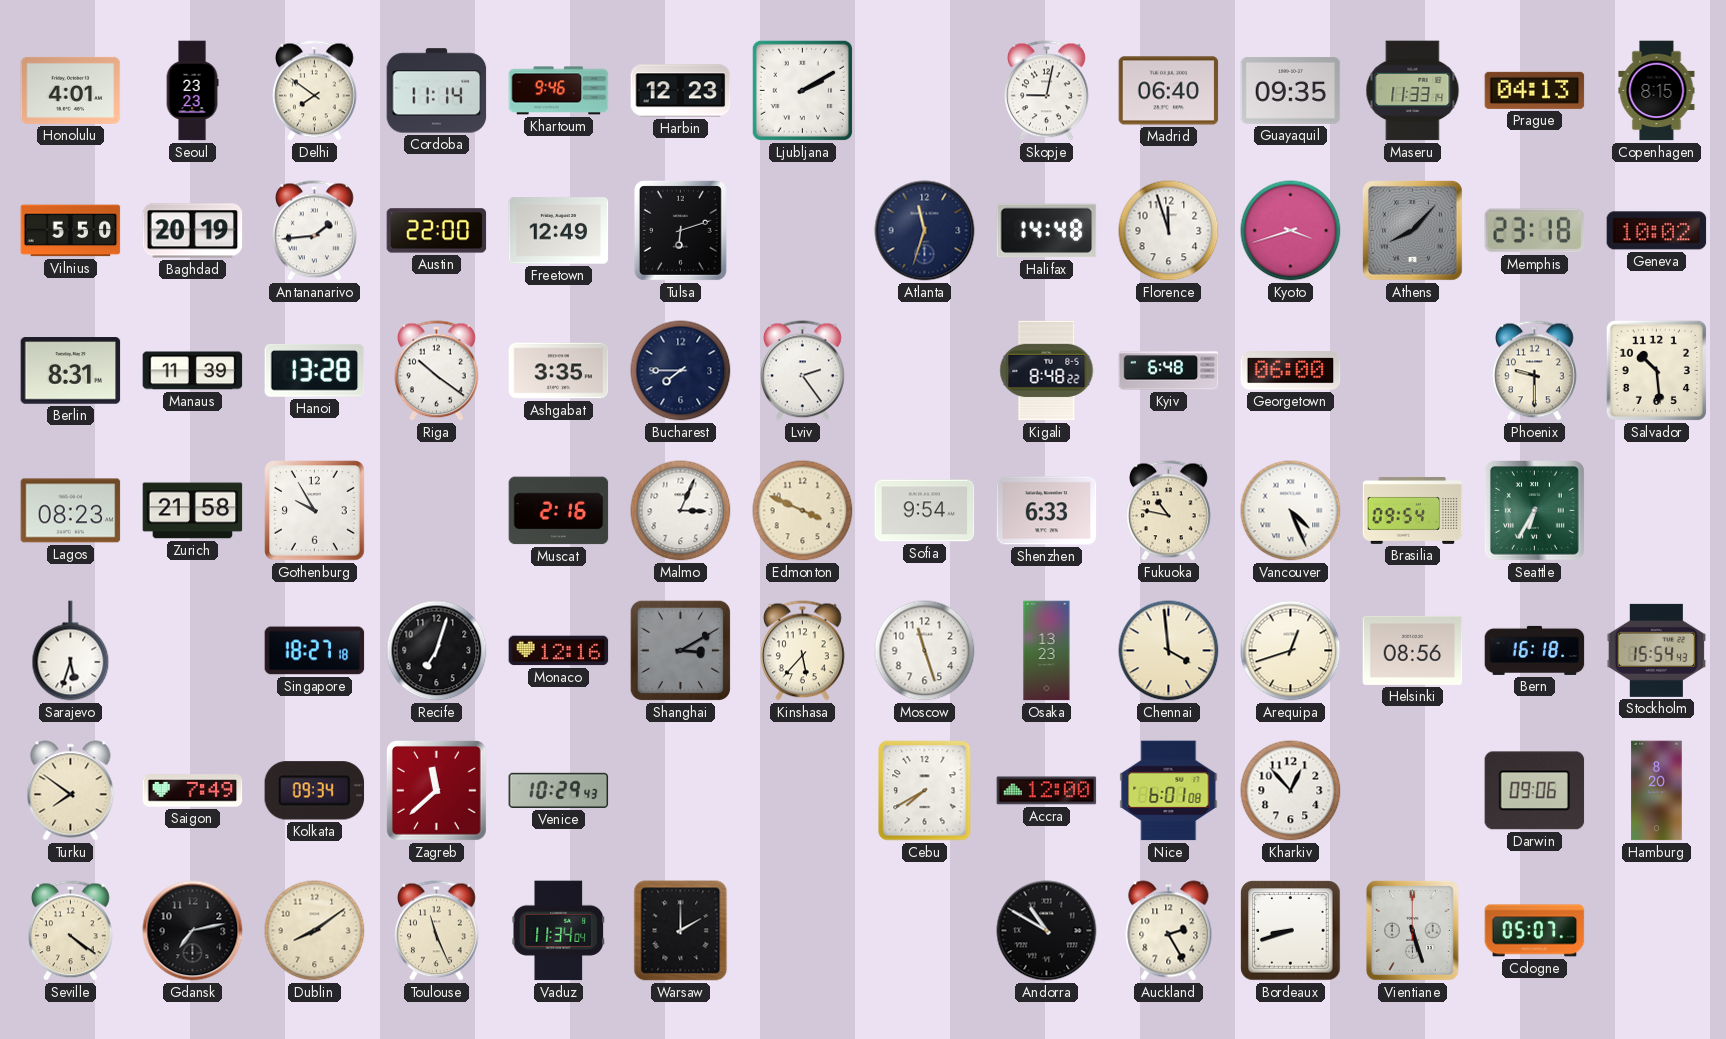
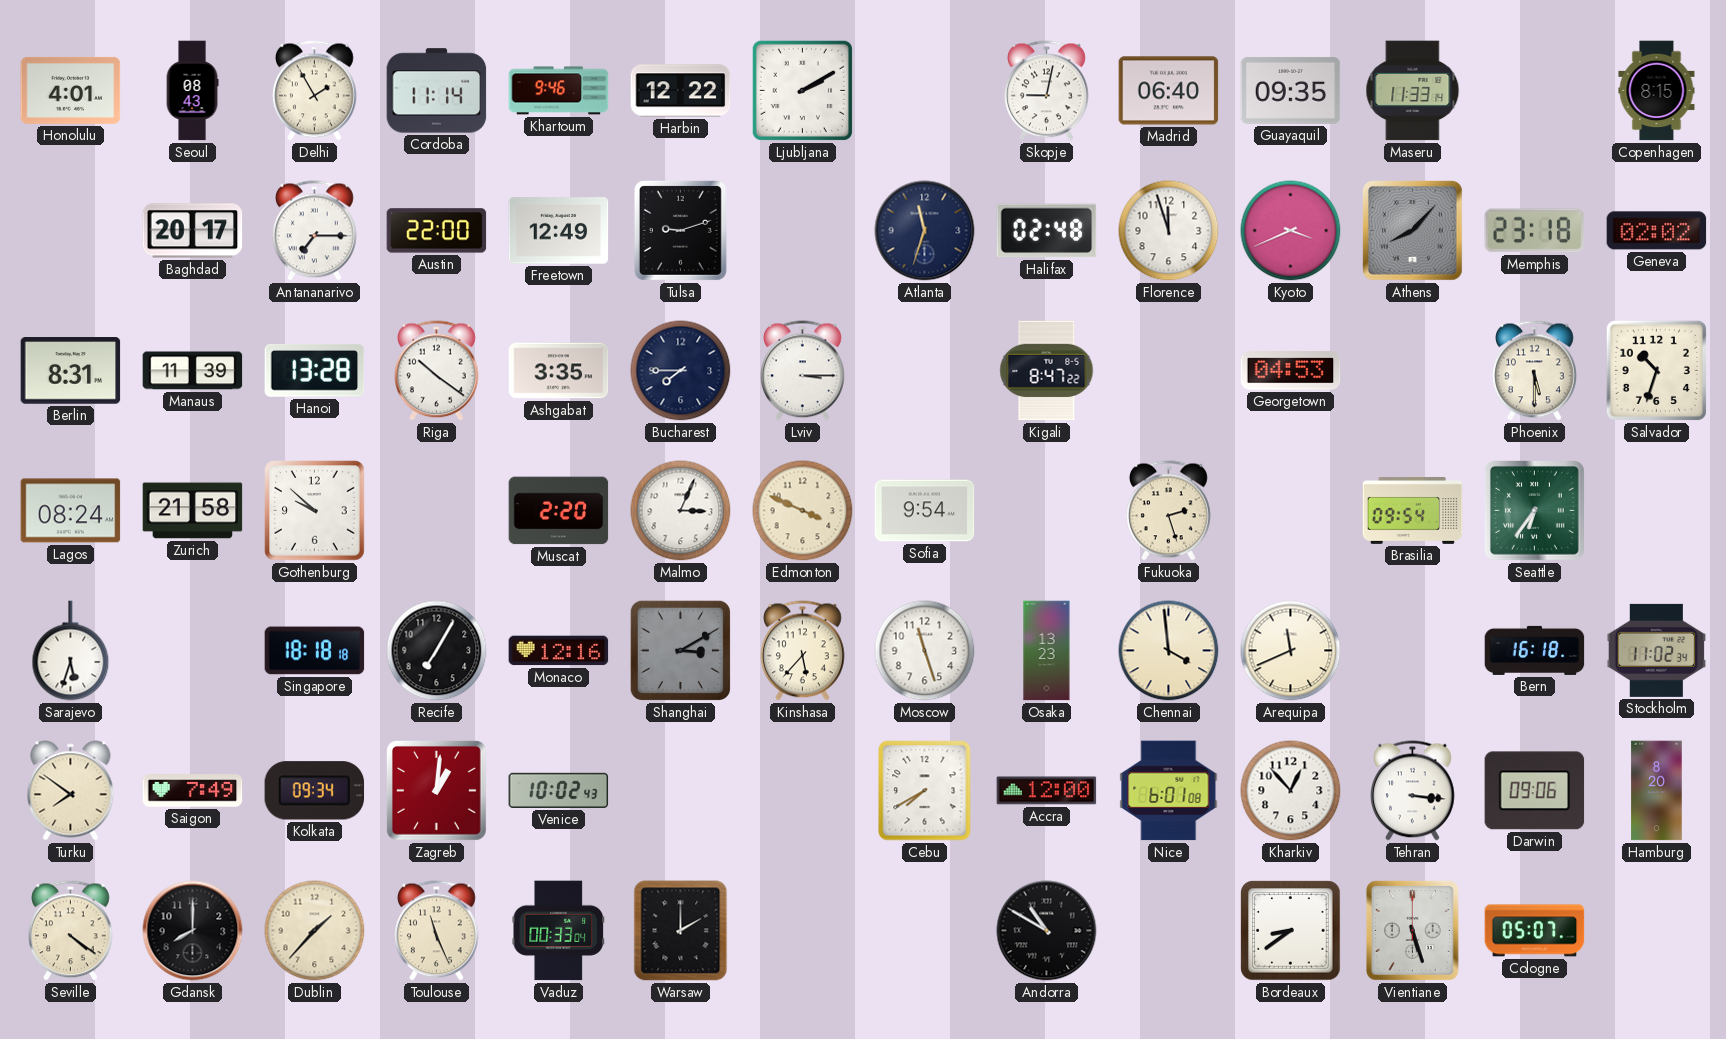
Seoul: 23:23 -> 08:43
Delhi: 7:51 -> 1:55
Harbin: 12:23 -> 12:22
Prague: 04:13 -> none
Vilnius: 5:50 -> none
Baghdad: 20:19 -> 20:17
Antananarivo: 1:44 -> 7:15
Tulsa: 6:12 -> 9:12
Halifax: 14:48 -> 02:48
Kyoto: 3:42 -> 3:41
Geneva: 10:02 -> 02:02
Lviv: 2:24 -> 3:15
Kigali: 8:48 -> 8:47
Kyiv: 6:48 -> none
Georgetown: 06:00 -> 04:53
Phoenix: 9:30 -> 5:30
Salvador: 10:29 -> 10:33
Lagos: 08:23 -> 08:24
Gothenburg: 9:55 -> 9:52
Muscat: 2:16 -> 2:20
Shenzhen: 6:33 -> none
Fukuoka: 10:47 -> 2:27
Vancouver: 4:26 -> none
Seattle: 6:35 -> 6:36
Singapore: 18:27 -> 18:18
Recife: 7:03 -> 7:05
Arequipa: 12:42 -> 11:41
Helsinki: 08:56 -> none
Stockholm: 15:54 -> 11:02
Zagreb: 11:38 -> 1:01
Venice: 10:29 -> 10:02
Tehran: none -> 3:16
Gdansk: 7:13 -> 8:00
Dublin: 8:09 -> 1:37
Vaduz: 11:34 -> 00:33
Auckland: 2:25 -> none
Bordeaux: 8:42 -> 8:39
